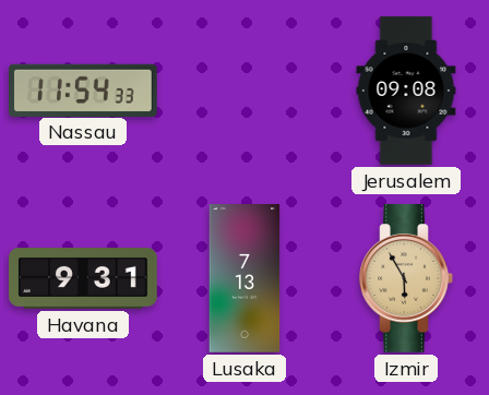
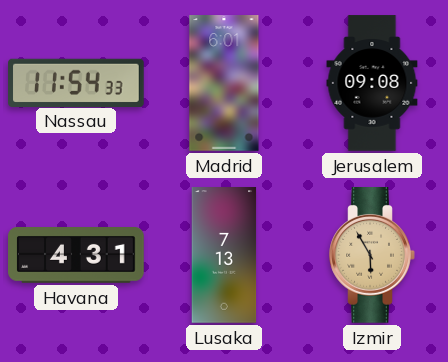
Madrid: none -> 6:01
Havana: 9:31 -> 4:31
